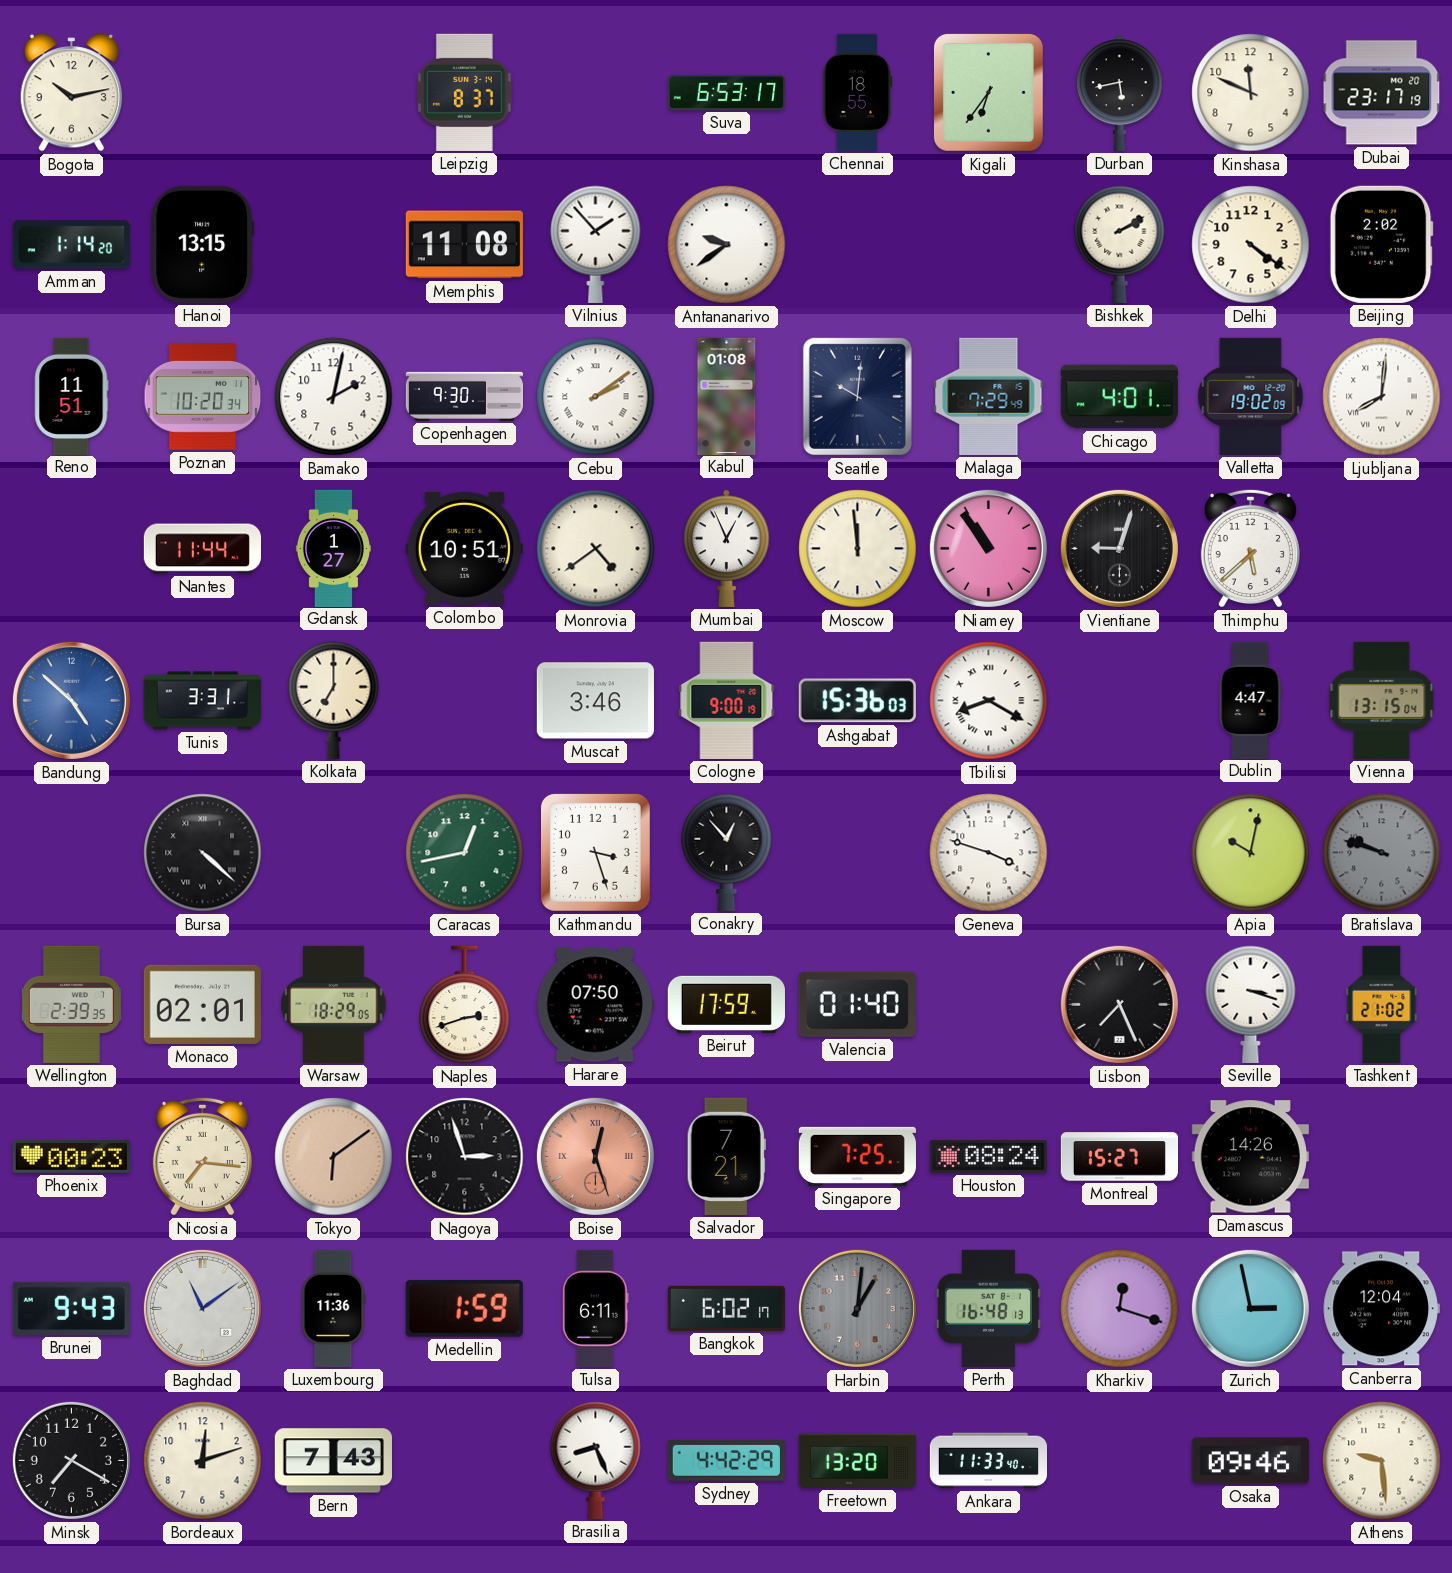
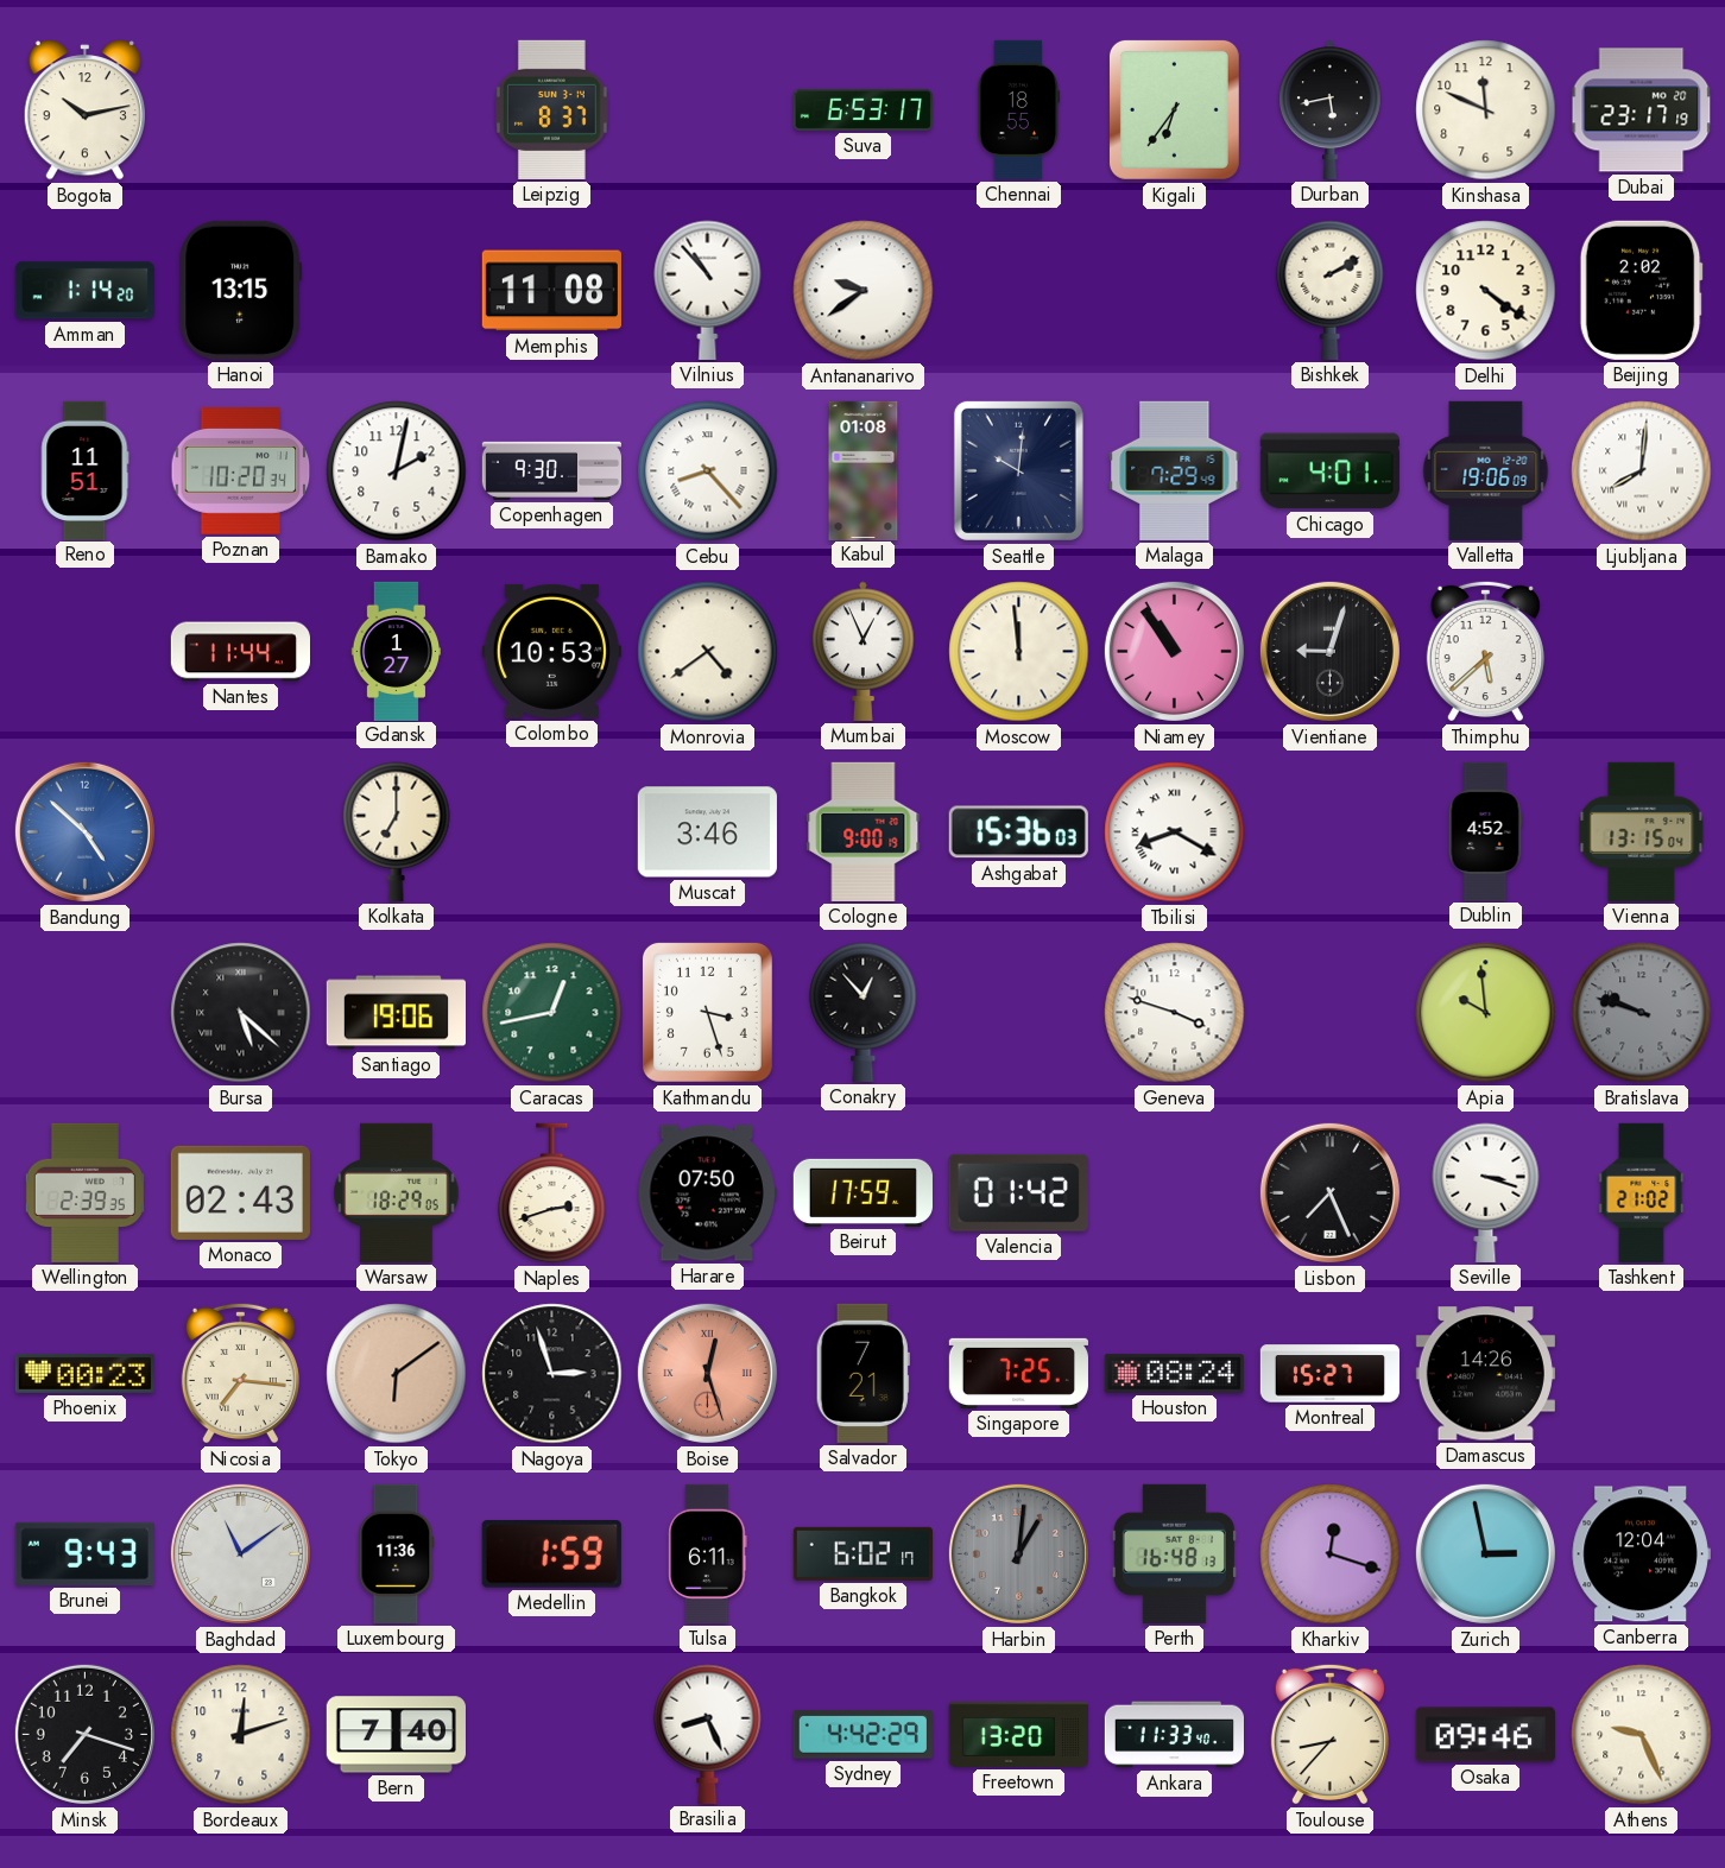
Vilnius: 1:53 -> 10:53
Cebu: 2:09 -> 8:23
Valletta: 19:02 -> 19:06
Colombo: 10:51 -> 10:53
Tunis: 3:31 -> none
Dublin: 4:47 -> 4:52
Bursa: 4:22 -> 5:22
Santiago: none -> 19:06
Apia: 10:02 -> 9:59
Monaco: 02:01 -> 02:43
Valencia: 01:40 -> 01:42
Minsk: 7:20 -> 7:18
Bern: 7:43 -> 7:40
Toulouse: none -> 8:37
Athens: 9:29 -> 9:26
